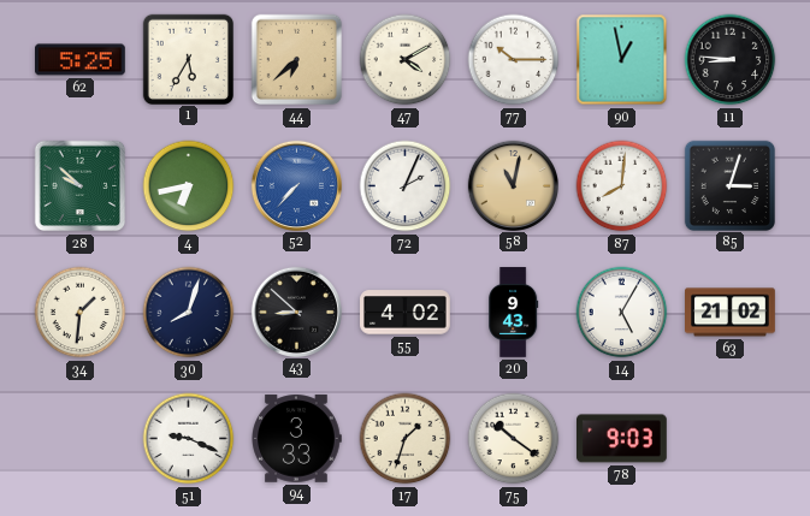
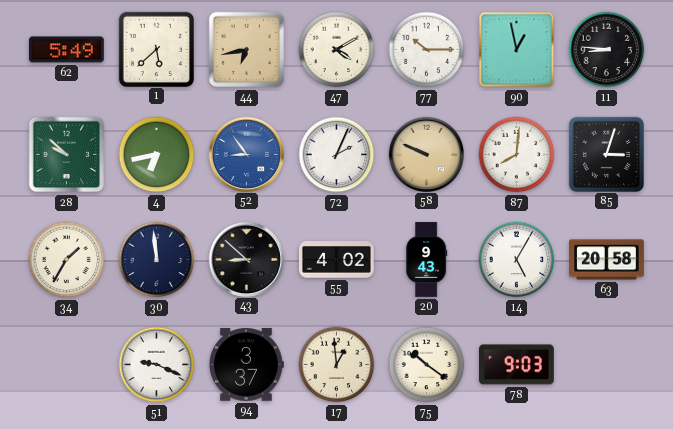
62: 5:25 -> 5:49
1: 5:35 -> 5:38
44: 6:38 -> 6:43
52: 7:37 -> 8:54
58: 11:02 -> 9:49
34: 1:31 -> 1:35
30: 8:03 -> 11:59
63: 21:02 -> 20:58
94: 3:33 -> 3:37
17: 1:33 -> 12:59
